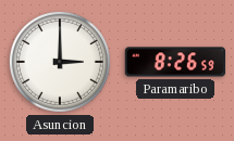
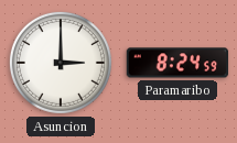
Paramaribo: 8:26 -> 8:24
